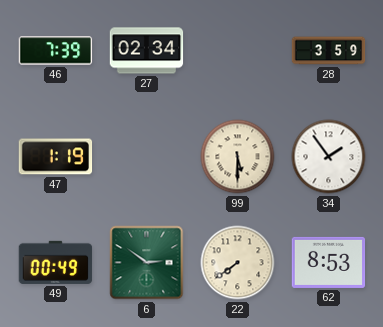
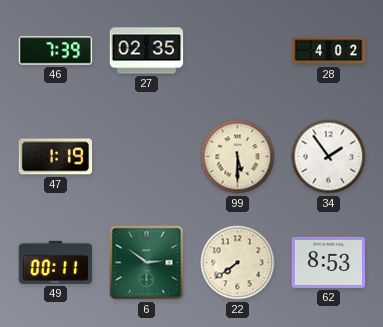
27: 02:34 -> 02:35
28: 3:59 -> 4:02
49: 00:49 -> 00:11
